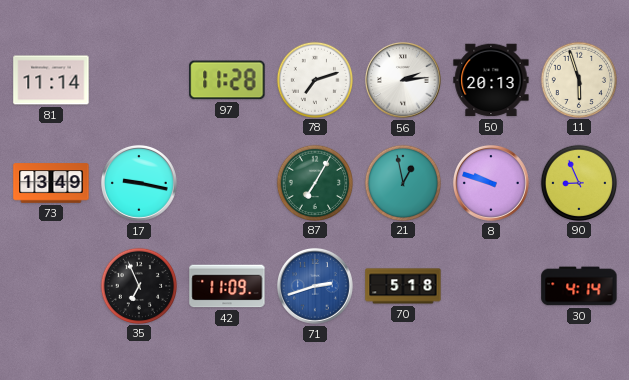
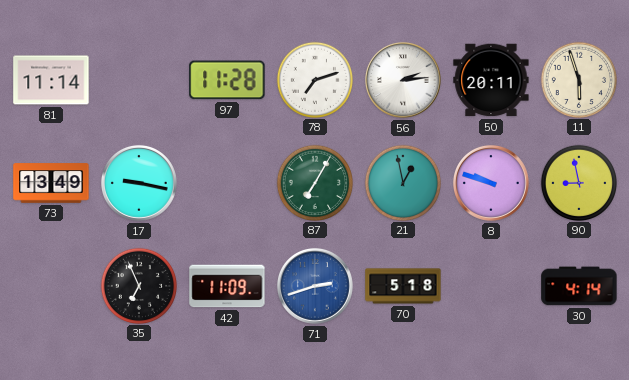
50: 20:13 -> 20:11
90: 8:56 -> 8:58
